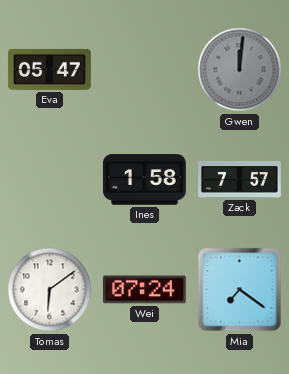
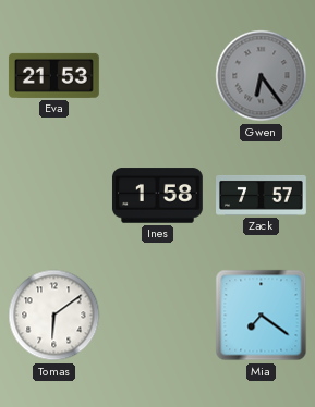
Eva: 05:47 -> 21:53
Gwen: 12:01 -> 6:24
Wei: 07:24 -> none
